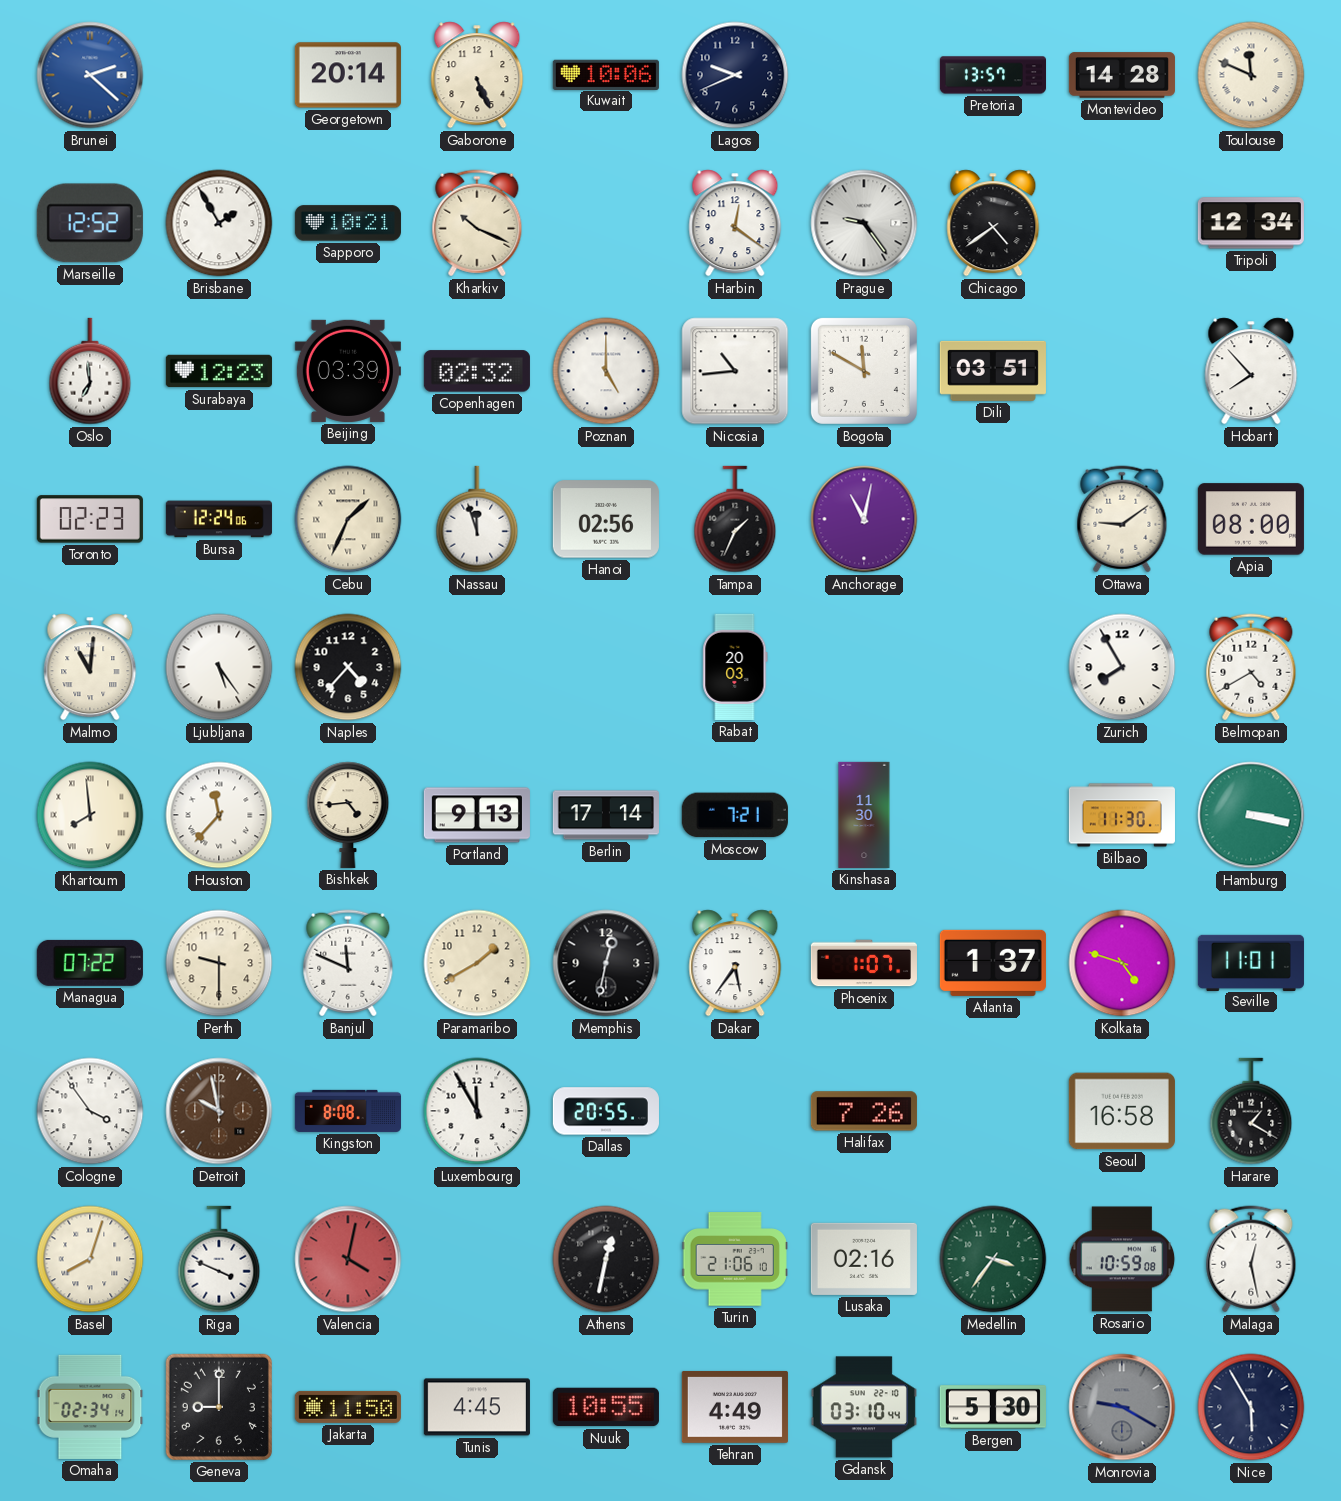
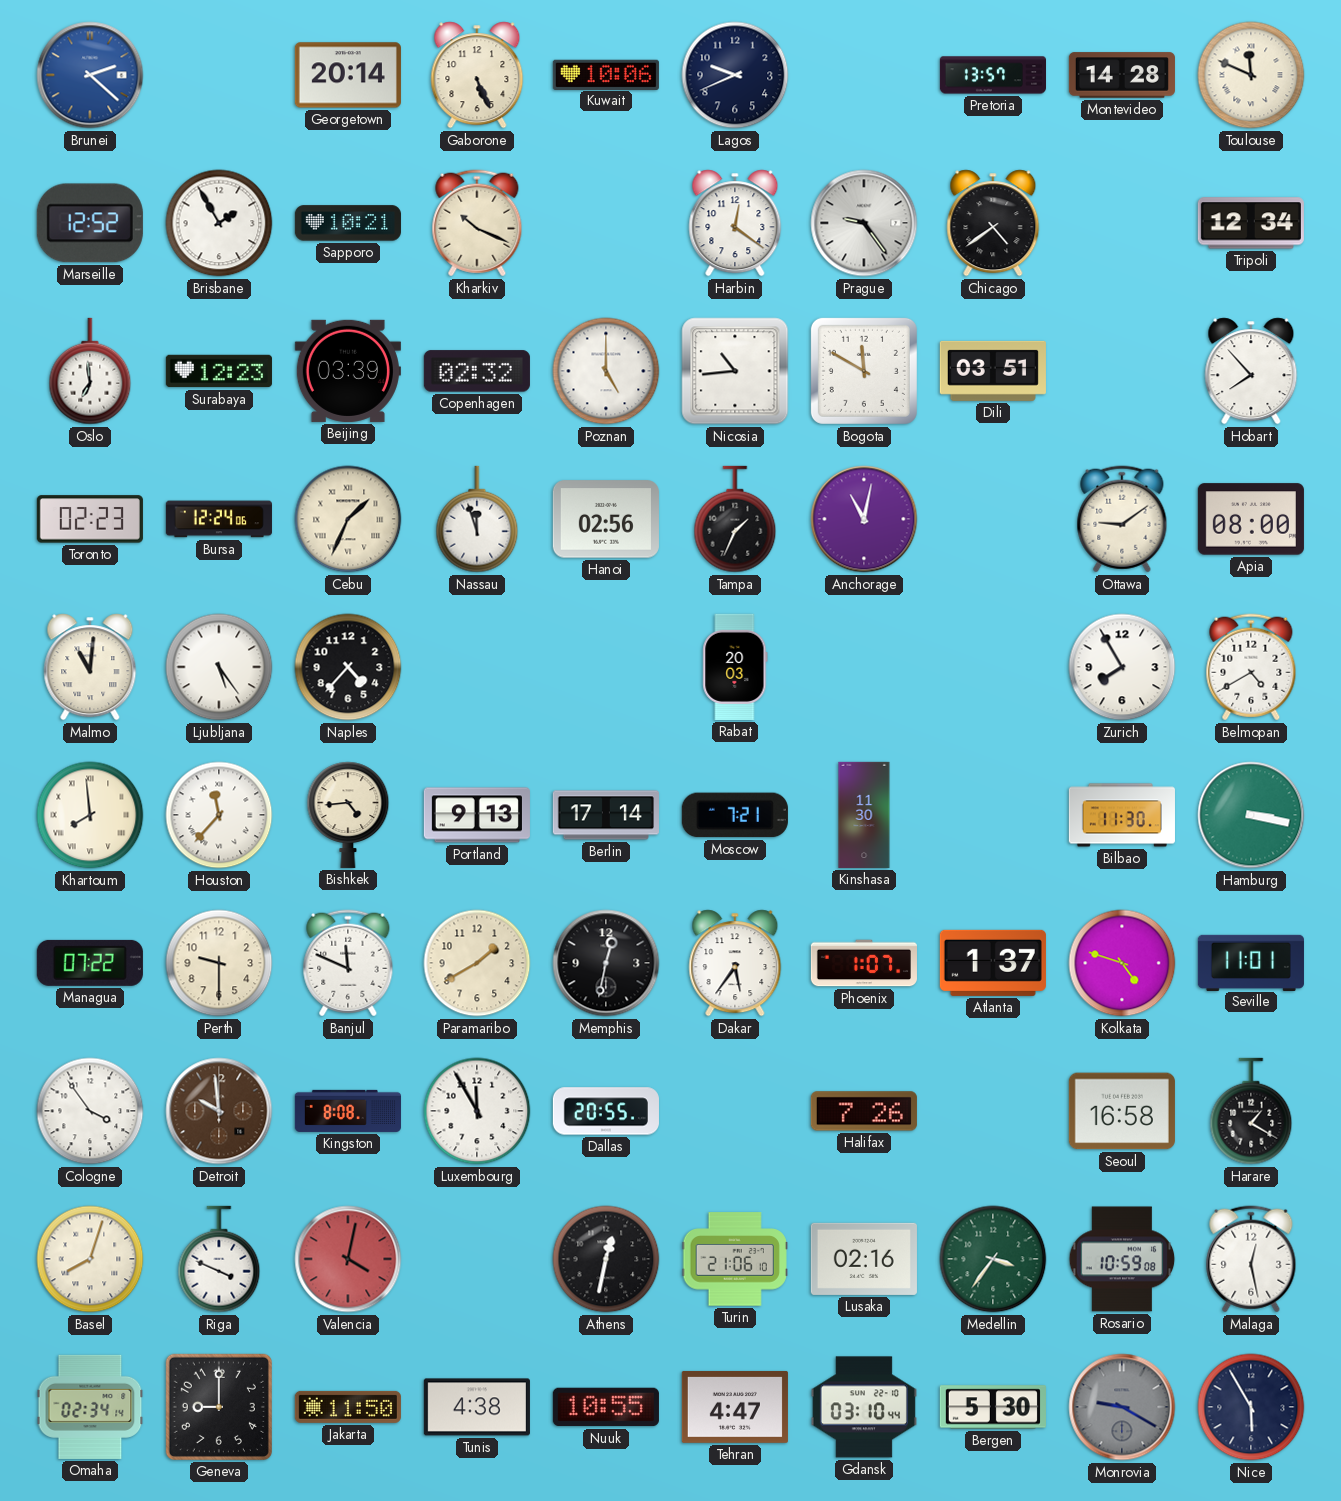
Detroit: 9:58 -> 9:59
Tunis: 4:45 -> 4:38
Tehran: 4:49 -> 4:47
